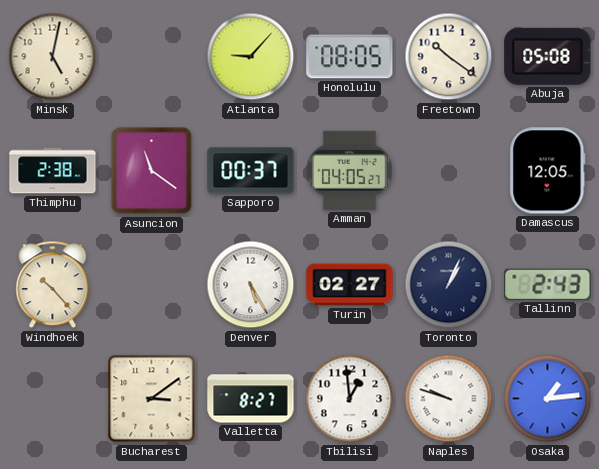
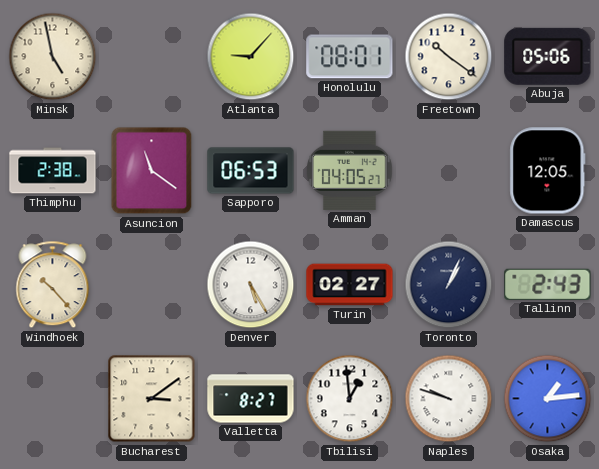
Minsk: 5:02 -> 4:58
Honolulu: 08:05 -> 08:01
Abuja: 05:08 -> 05:06
Sapporo: 00:37 -> 06:53
